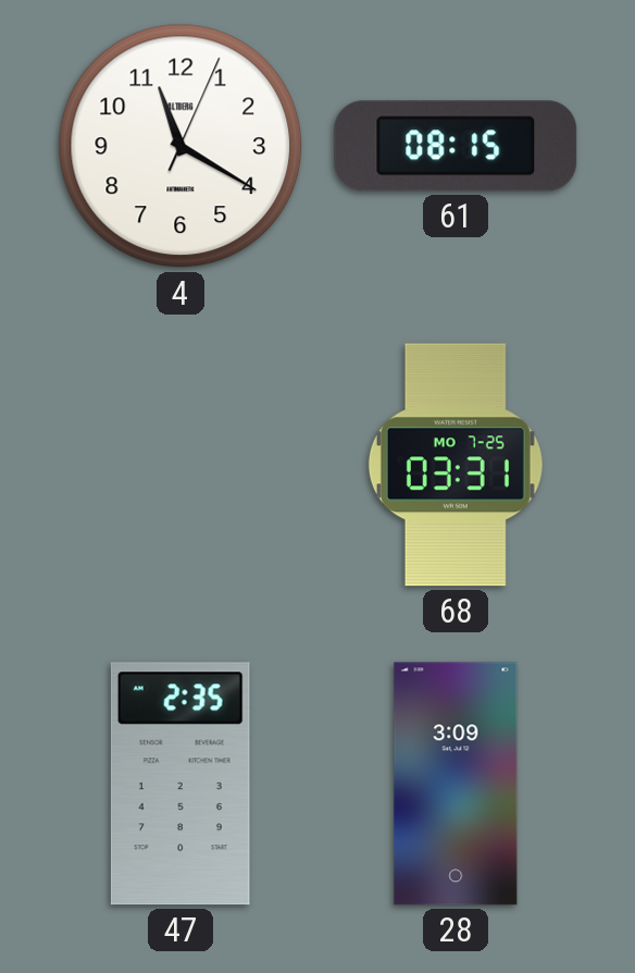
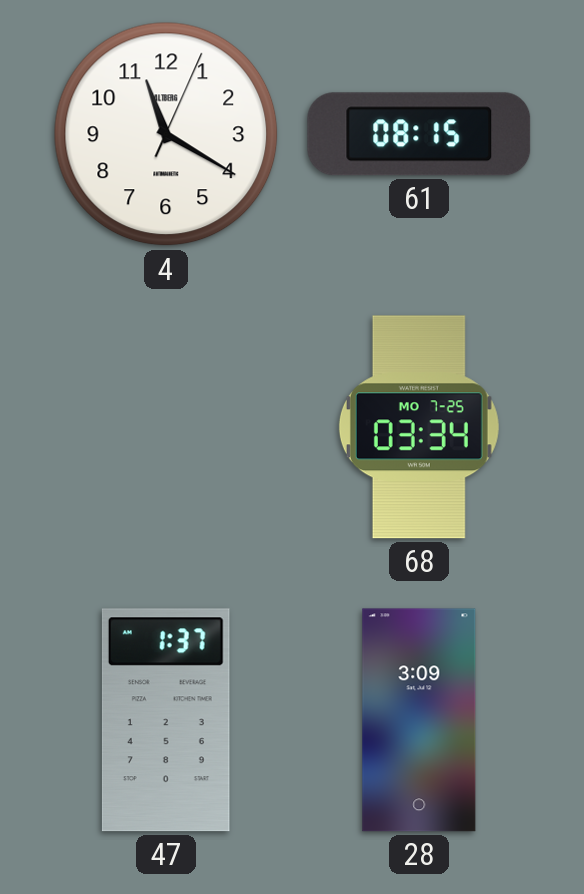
68: 03:31 -> 03:34
47: 2:35 -> 1:37
